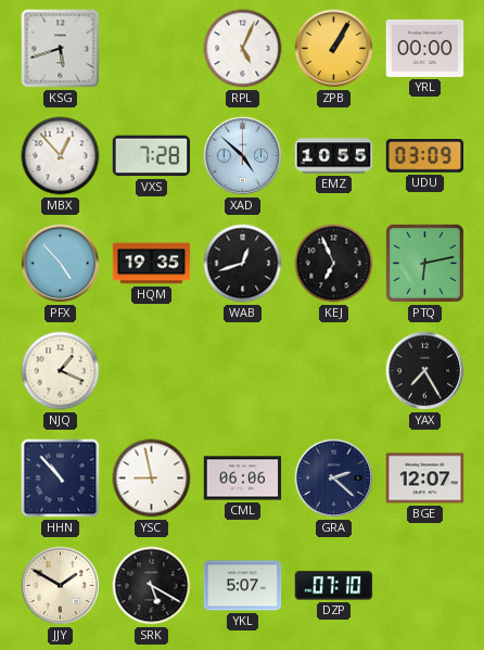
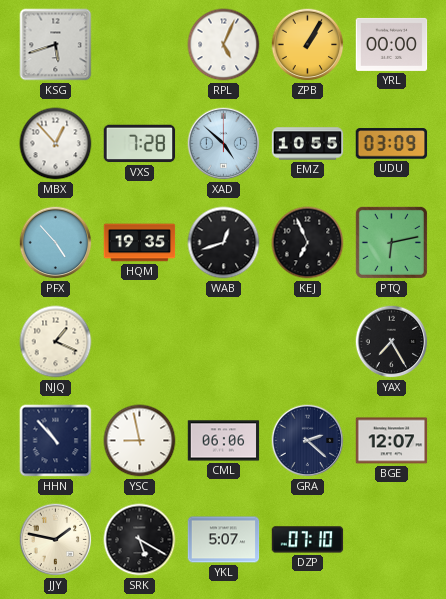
JJY: 1:50 -> 1:47
